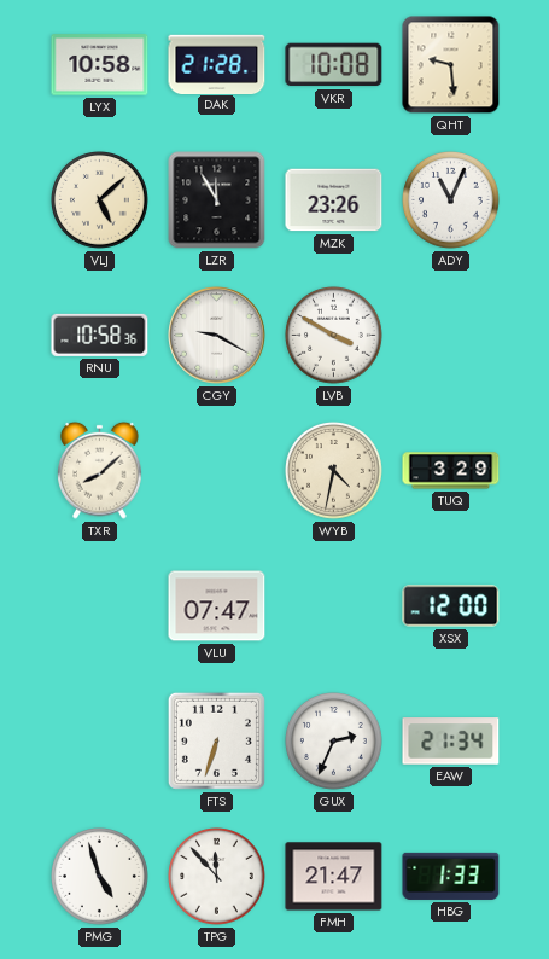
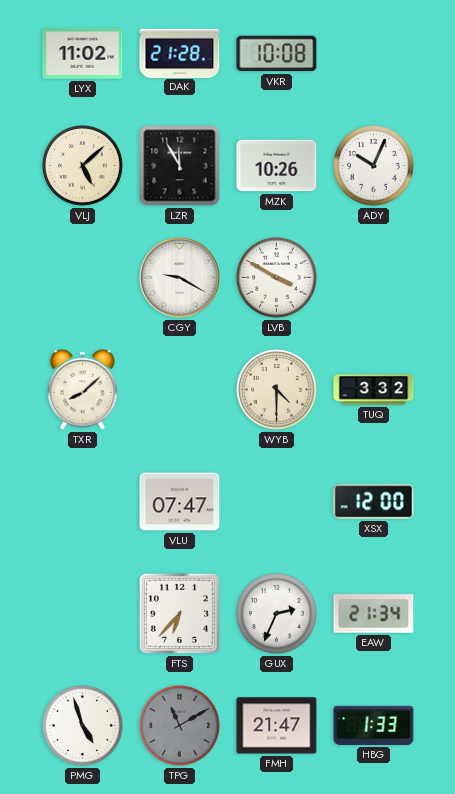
LYX: 10:58 -> 11:02
QHT: 9:29 -> none
MZK: 23:26 -> 10:26
ADY: 11:04 -> 10:04
RNU: 10:58 -> none
WYB: 4:32 -> 4:30
TUQ: 3:29 -> 3:32
FTS: 6:33 -> 6:37
TPG: 11:53 -> 11:10
TPG dial: white -> grey
